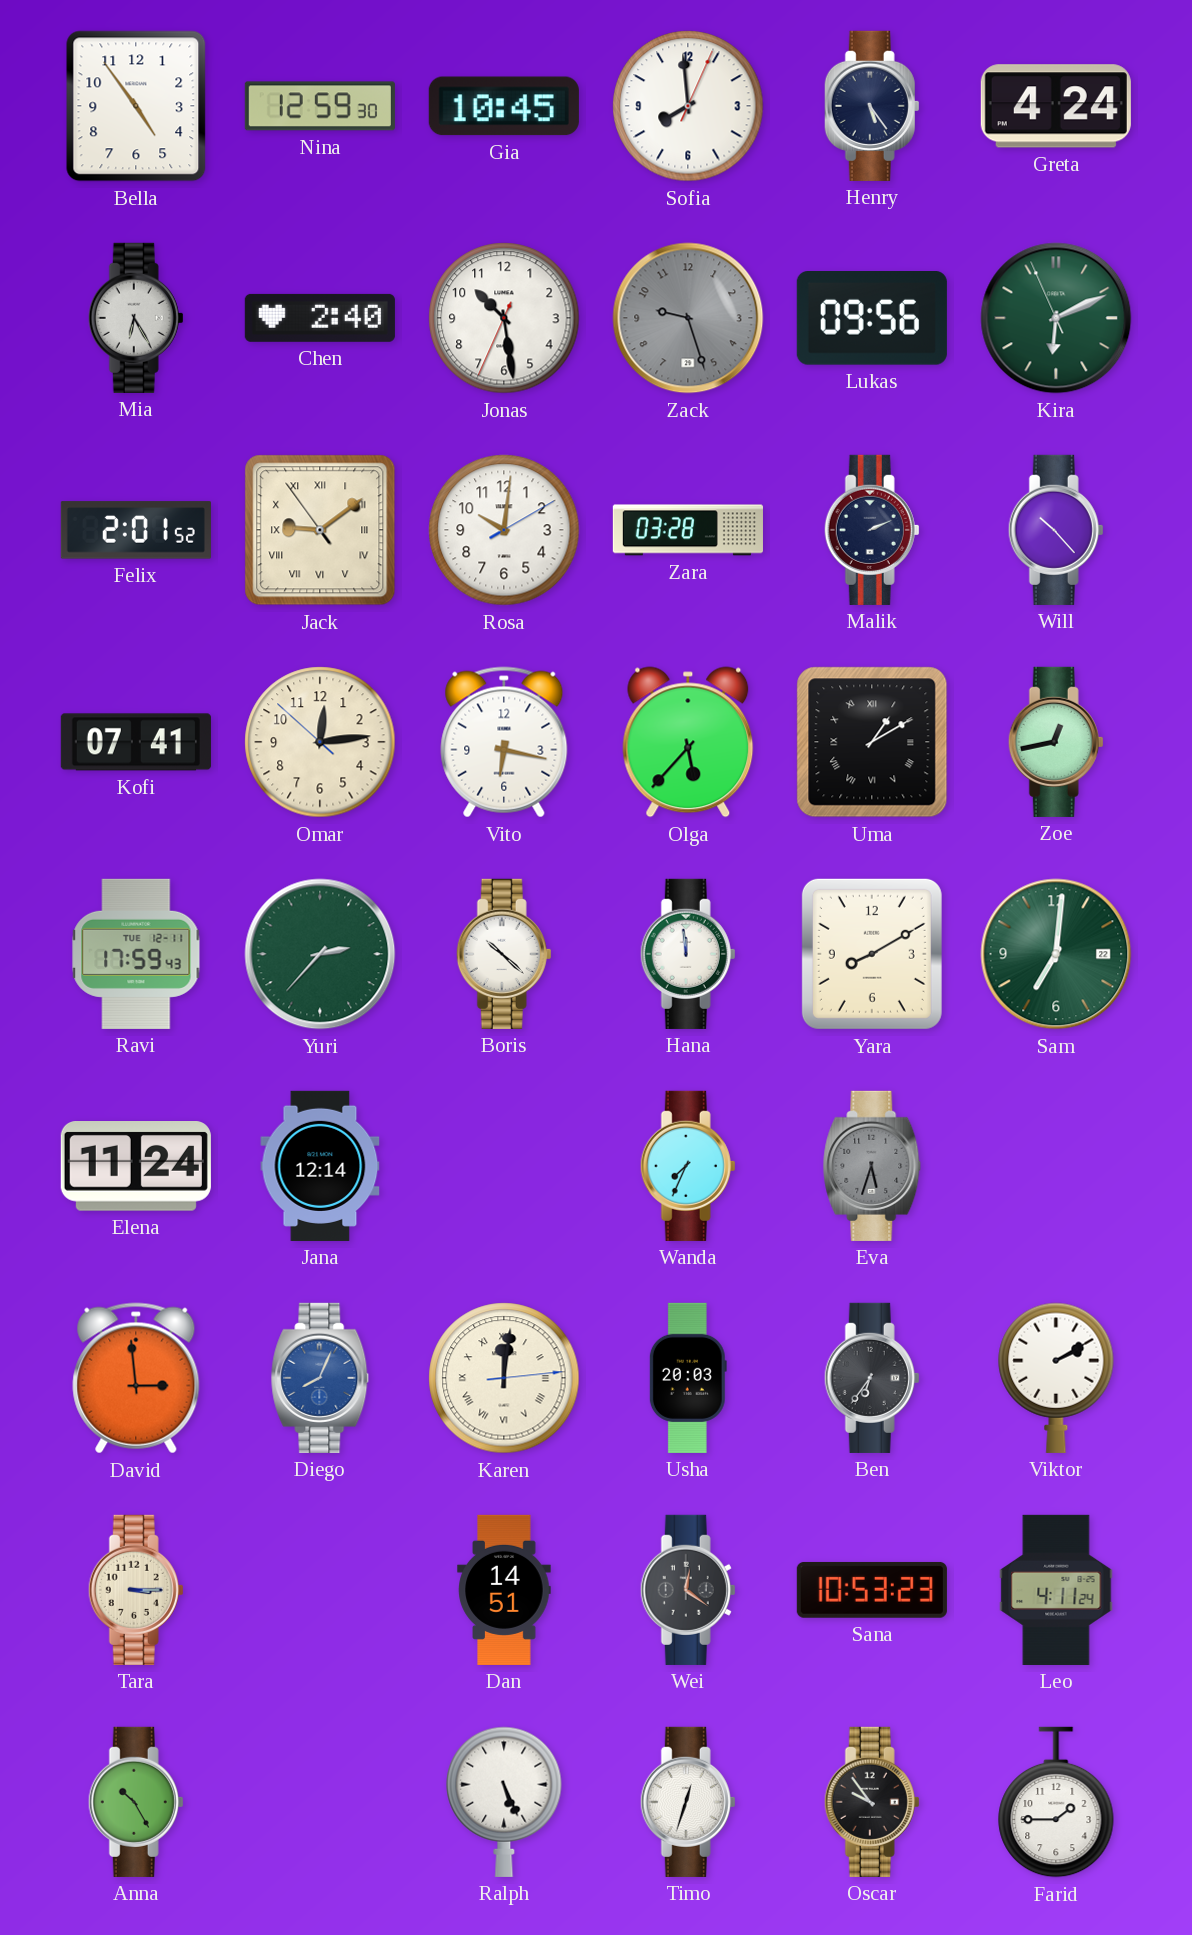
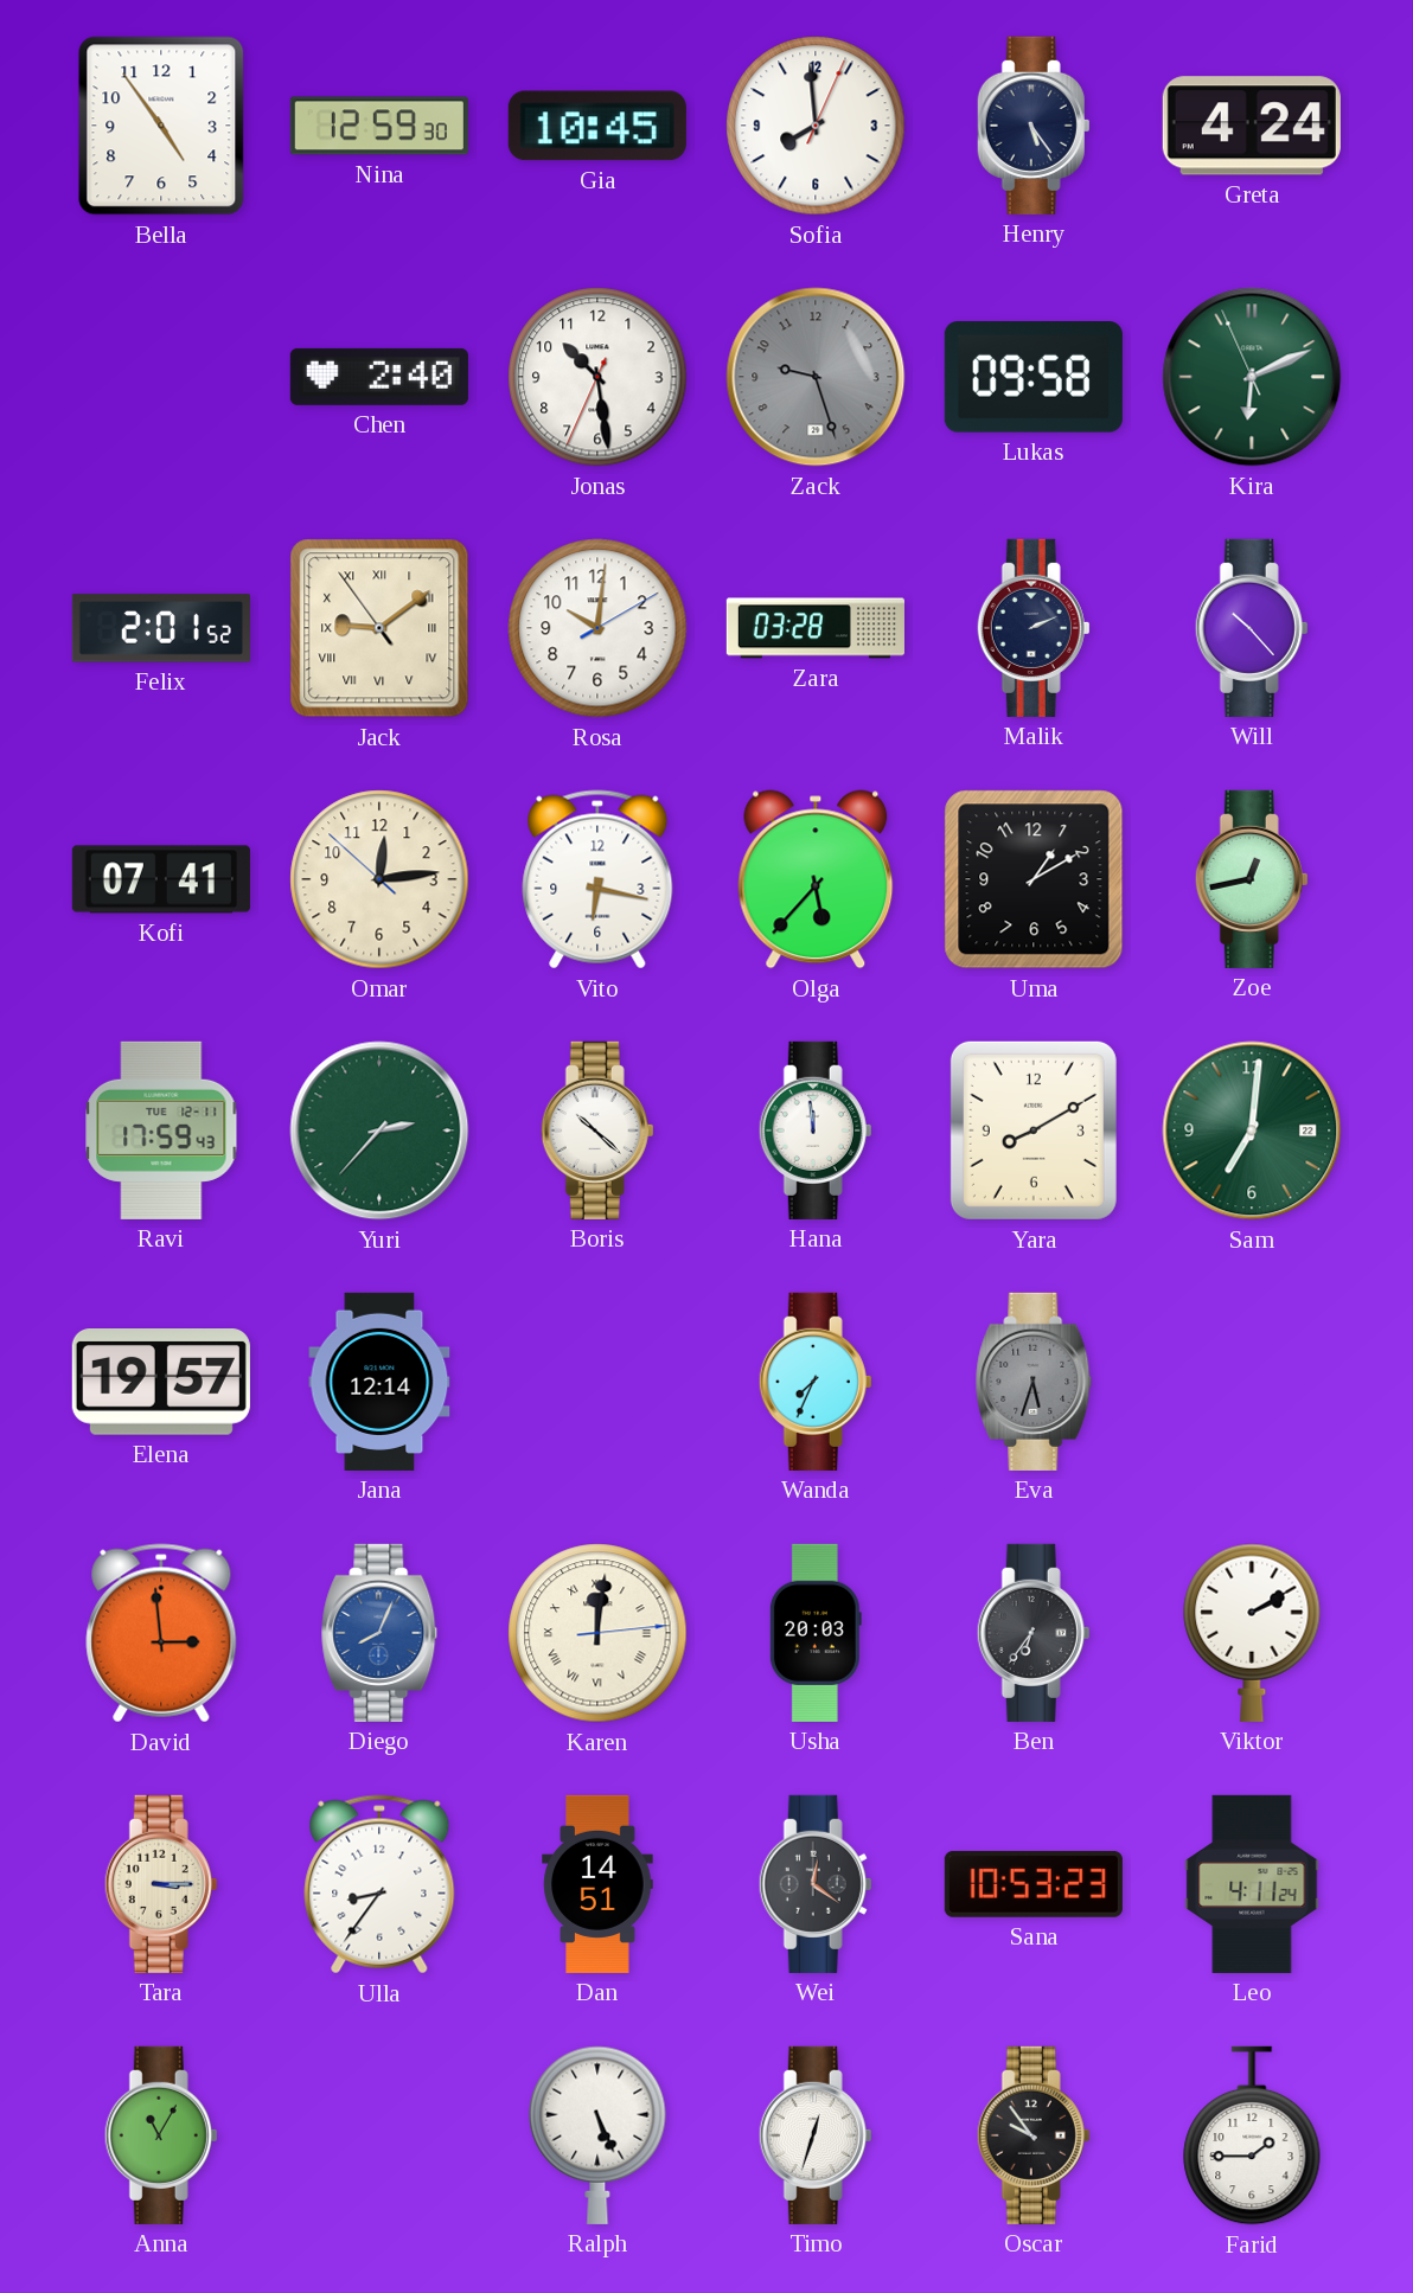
Mia: 6:25 -> none
Lukas: 09:56 -> 09:58
Uma numerals: Roman -> Arabic
Elena: 11:24 -> 19:57
Ulla: none -> 8:36
Anna: 10:25 -> 11:05
